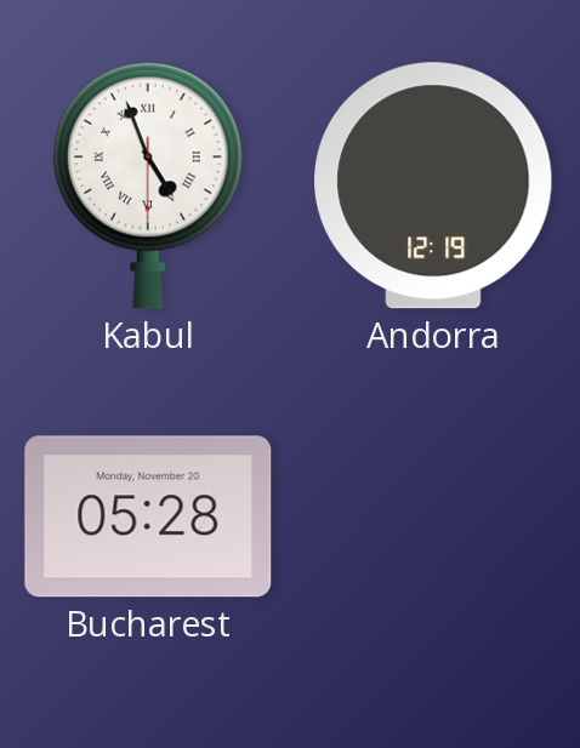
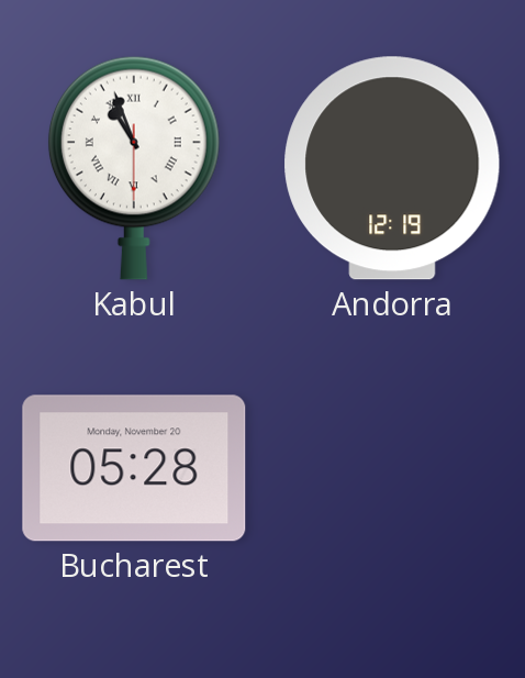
Kabul: 4:56 -> 10:56
